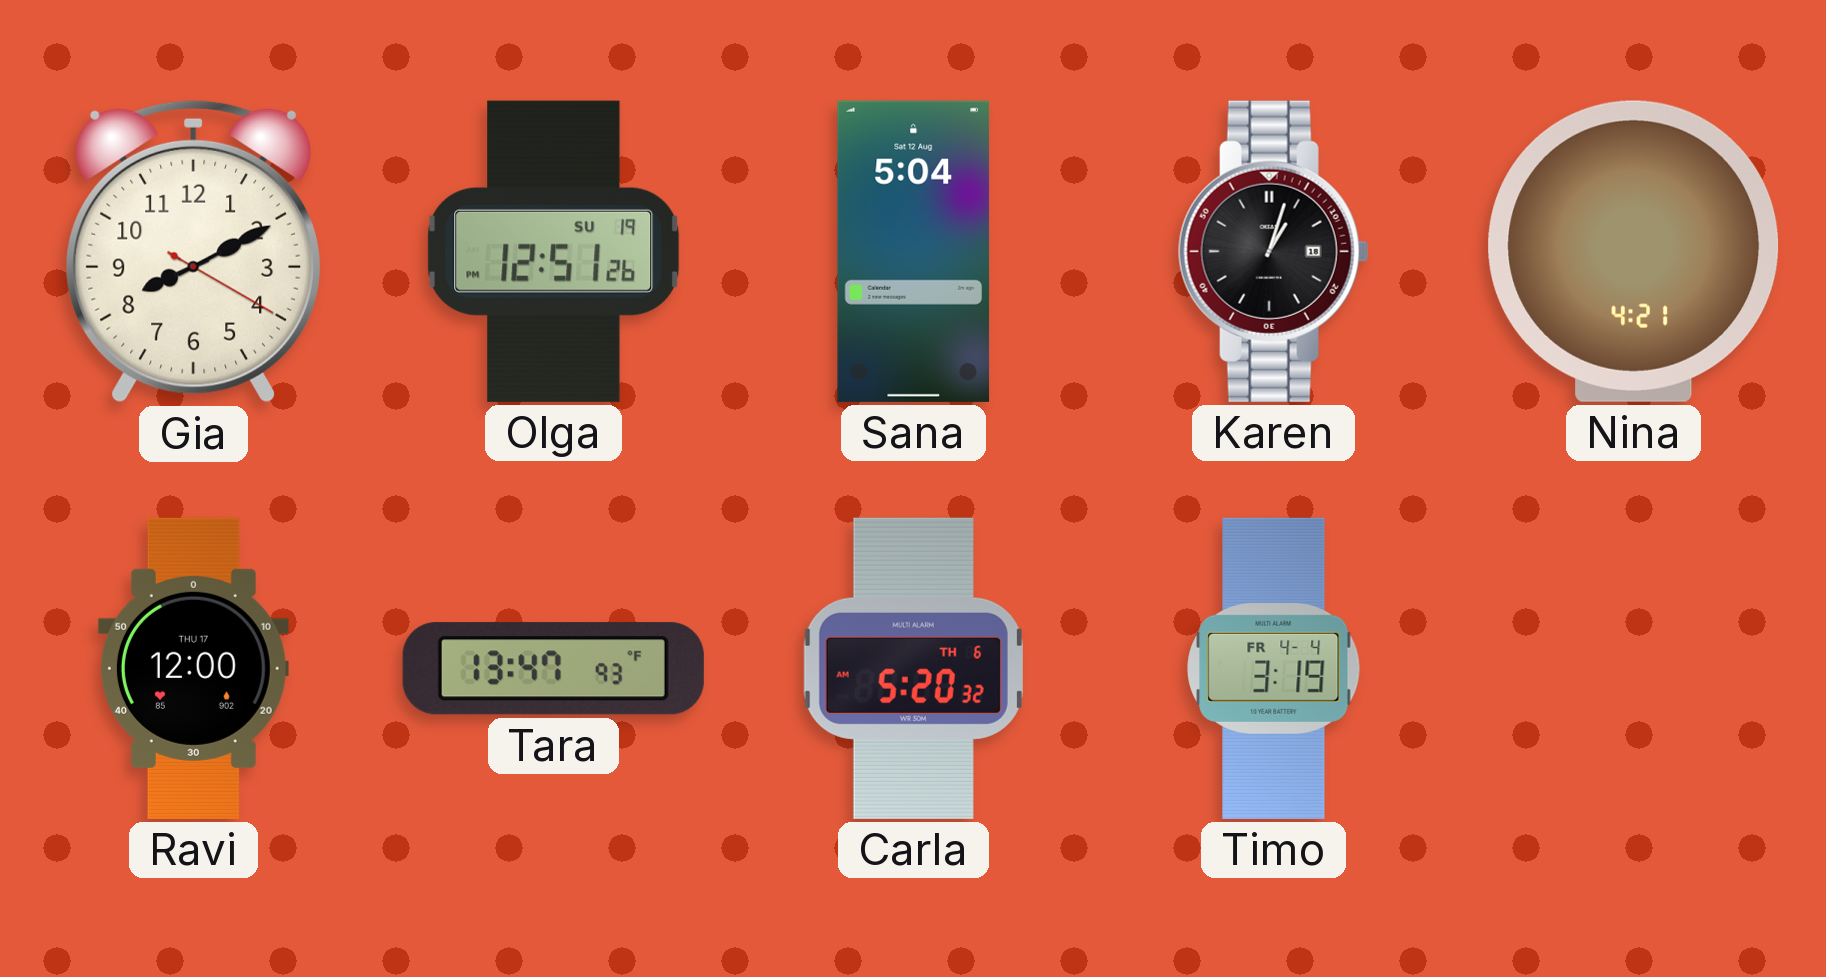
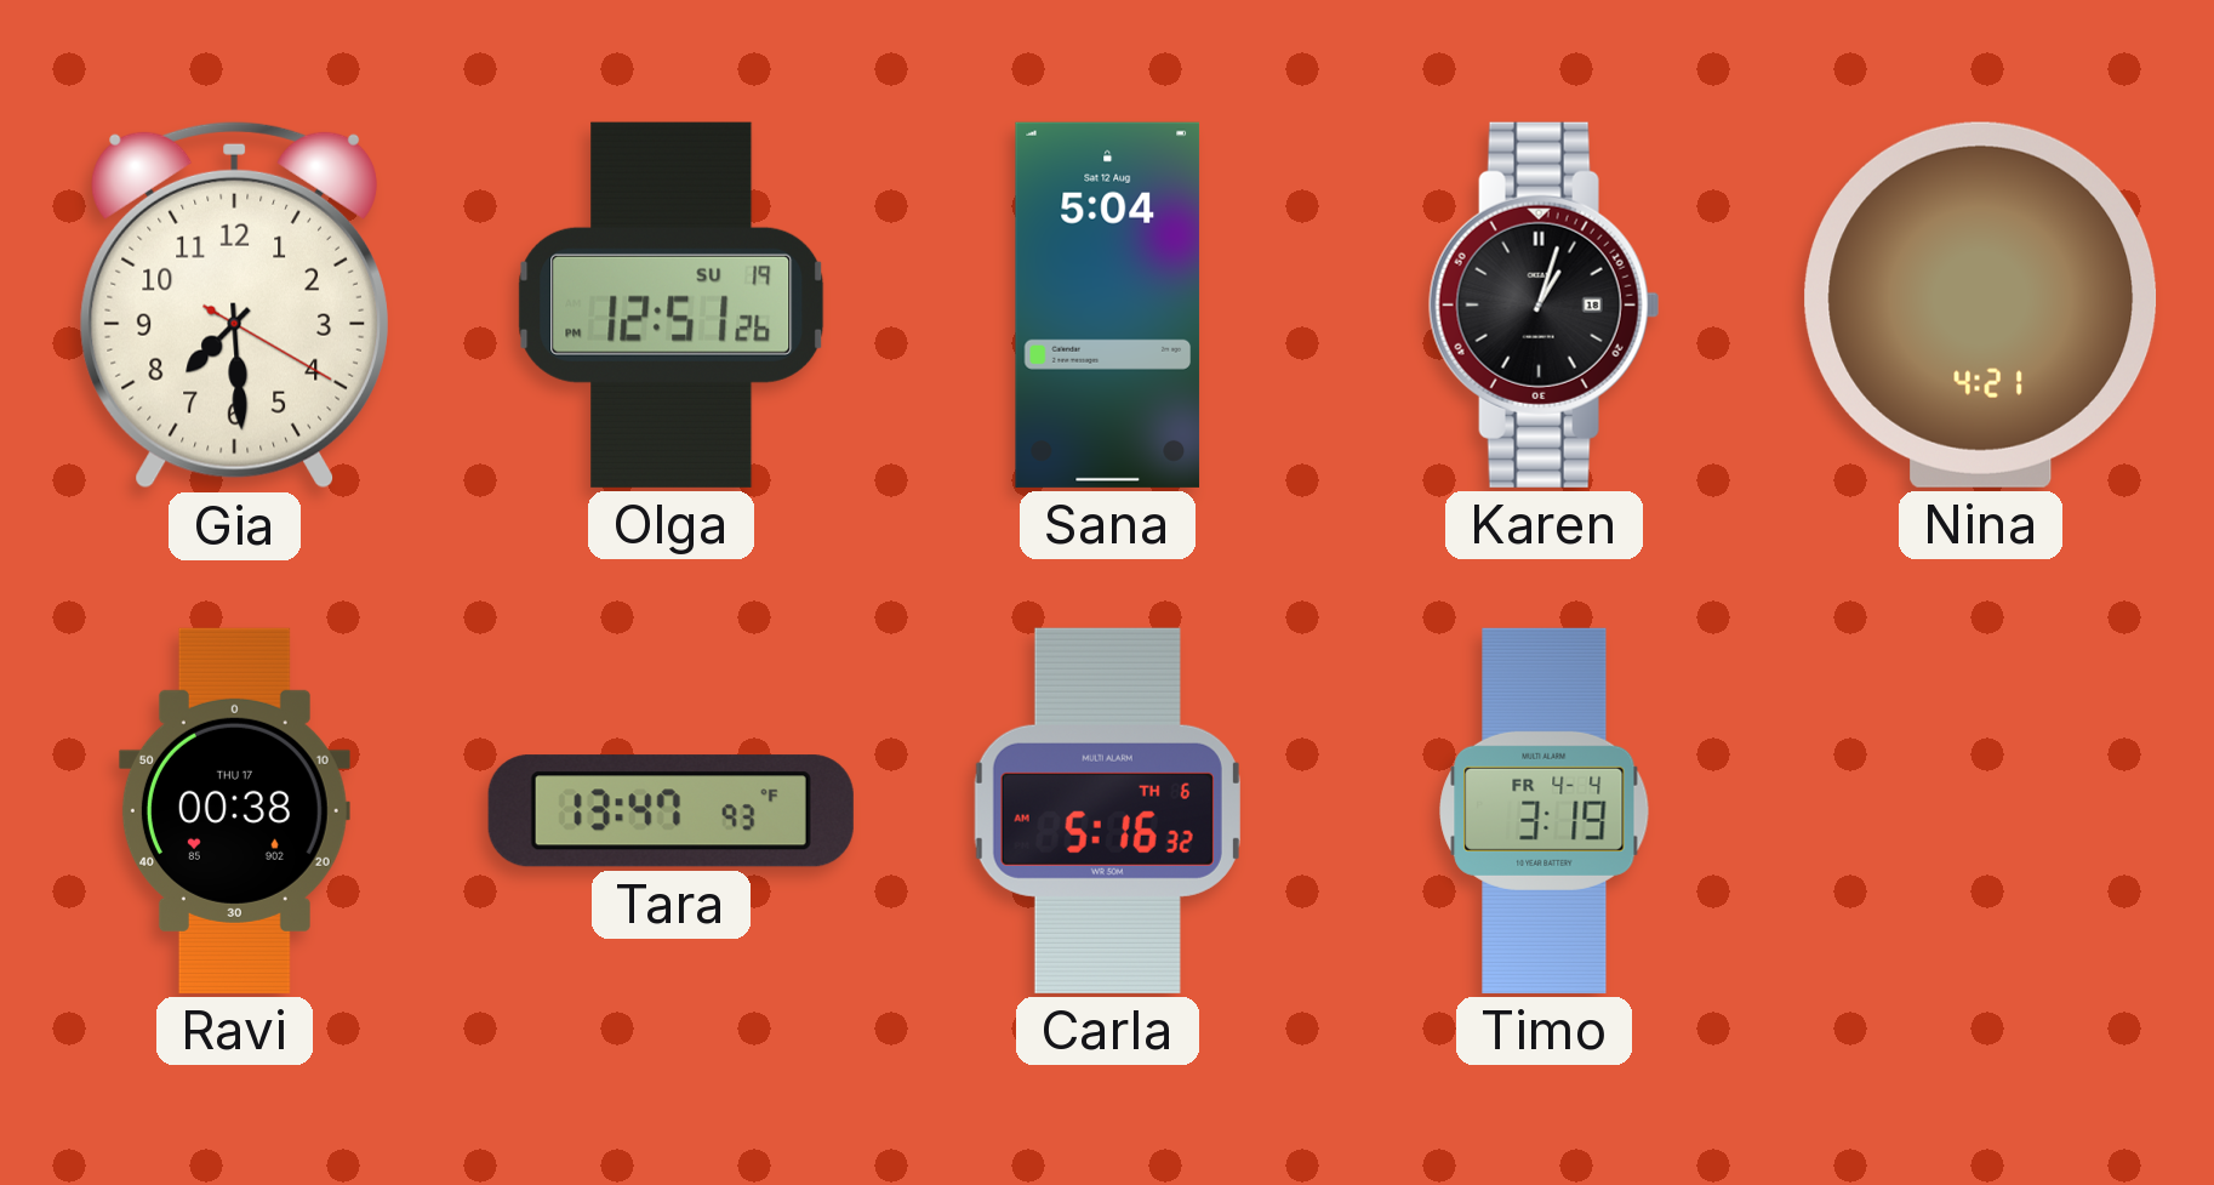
Gia: 8:10 -> 7:29
Ravi: 12:00 -> 00:38
Carla: 5:20 -> 5:16
